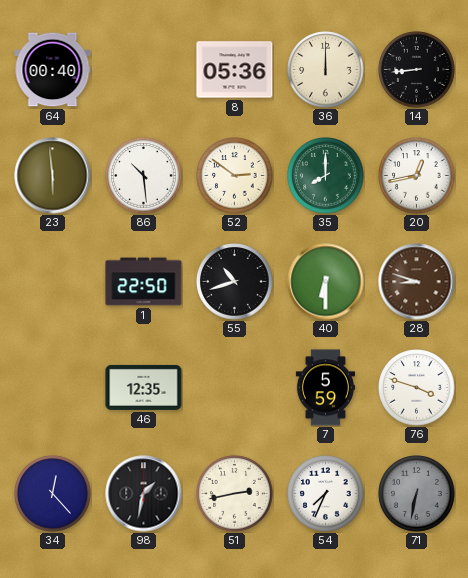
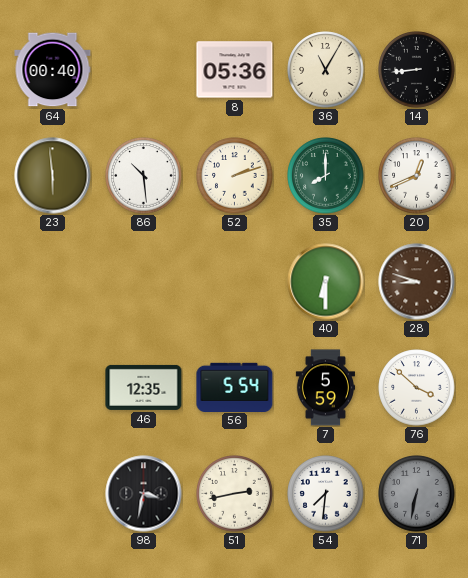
36: 12:00 -> 11:05
52: 2:51 -> 2:12
20: 12:43 -> 12:41
1: 22:50 -> none
55: 10:42 -> none
56: none -> 5:54
76: 3:48 -> 3:52
34: 12:23 -> none
98: 1:32 -> 3:32
54: 7:34 -> 7:31
